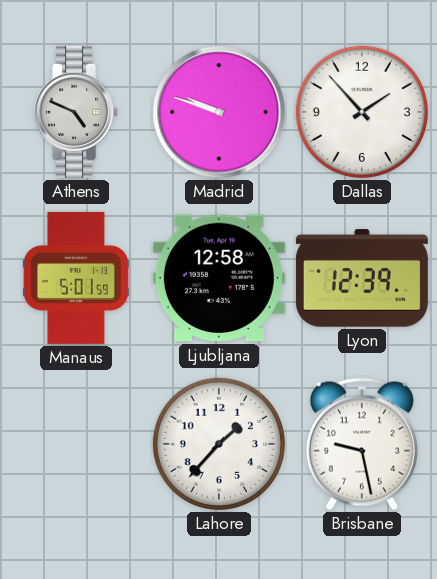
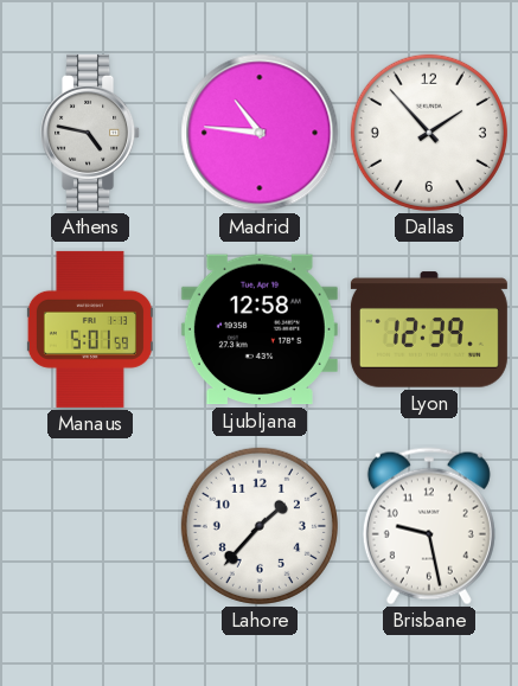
Athens: 4:49 -> 4:47
Madrid: 9:48 -> 10:46
